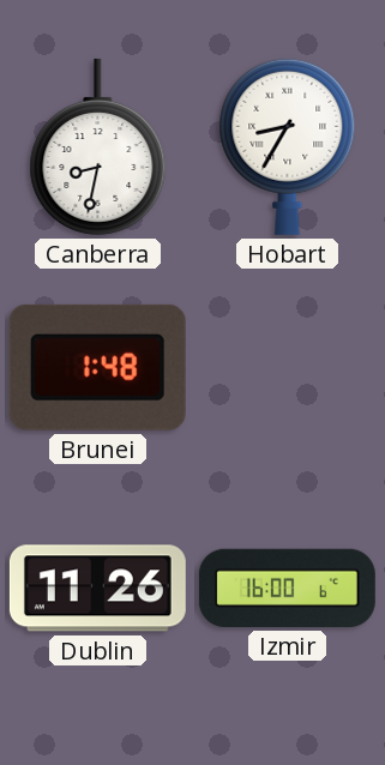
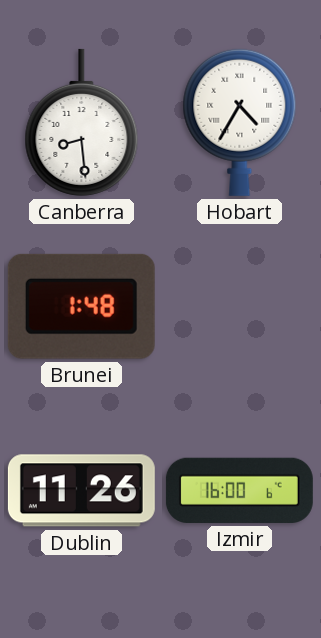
Canberra: 8:32 -> 8:29
Hobart: 8:35 -> 4:35
